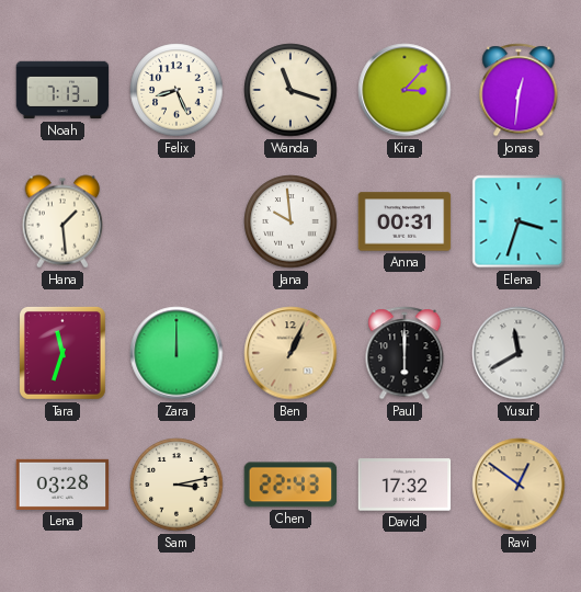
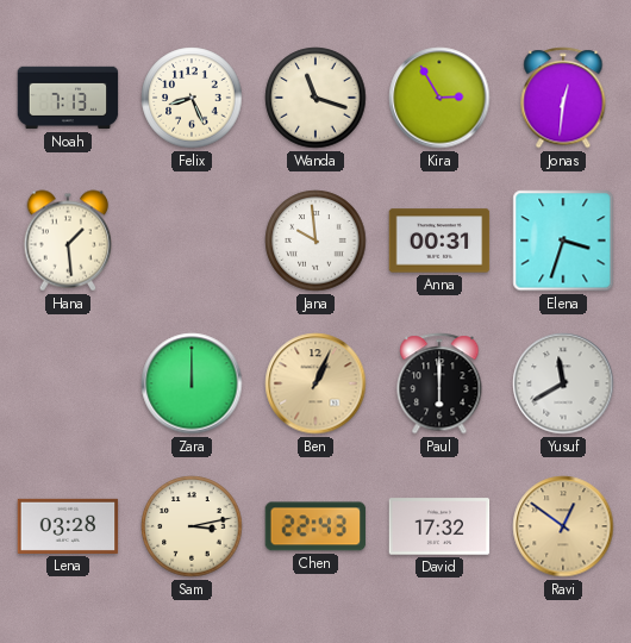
Kira: 3:07 -> 2:55
Tara: 11:33 -> none
